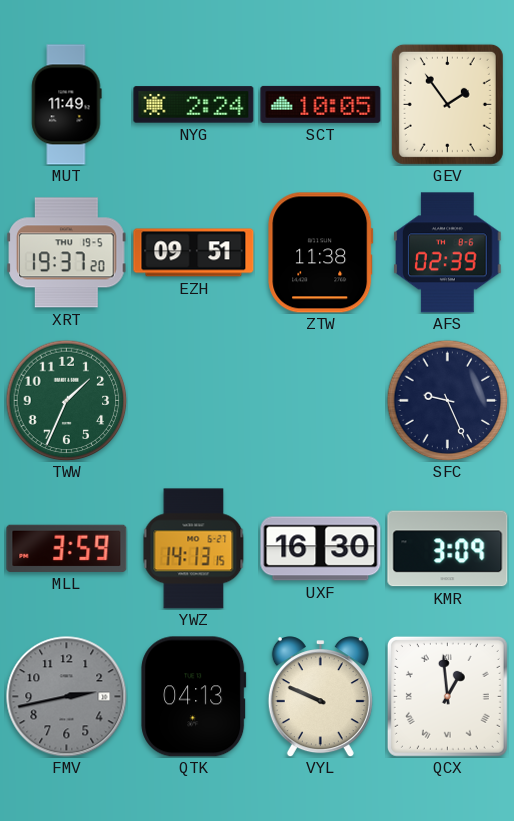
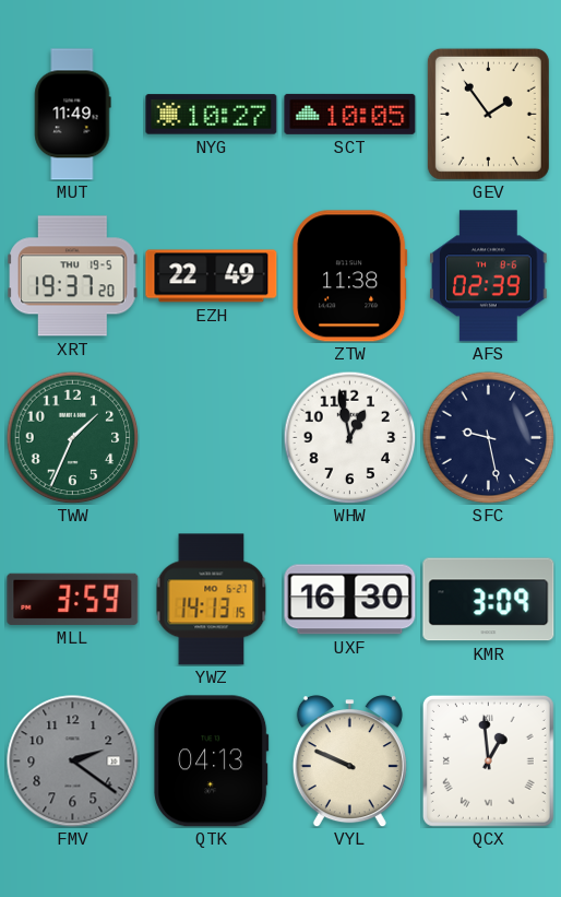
NYG: 2:24 -> 10:27
EZH: 09:51 -> 22:49
WHW: none -> 12:58
SFC: 9:26 -> 9:28
FMV: 2:43 -> 2:21
